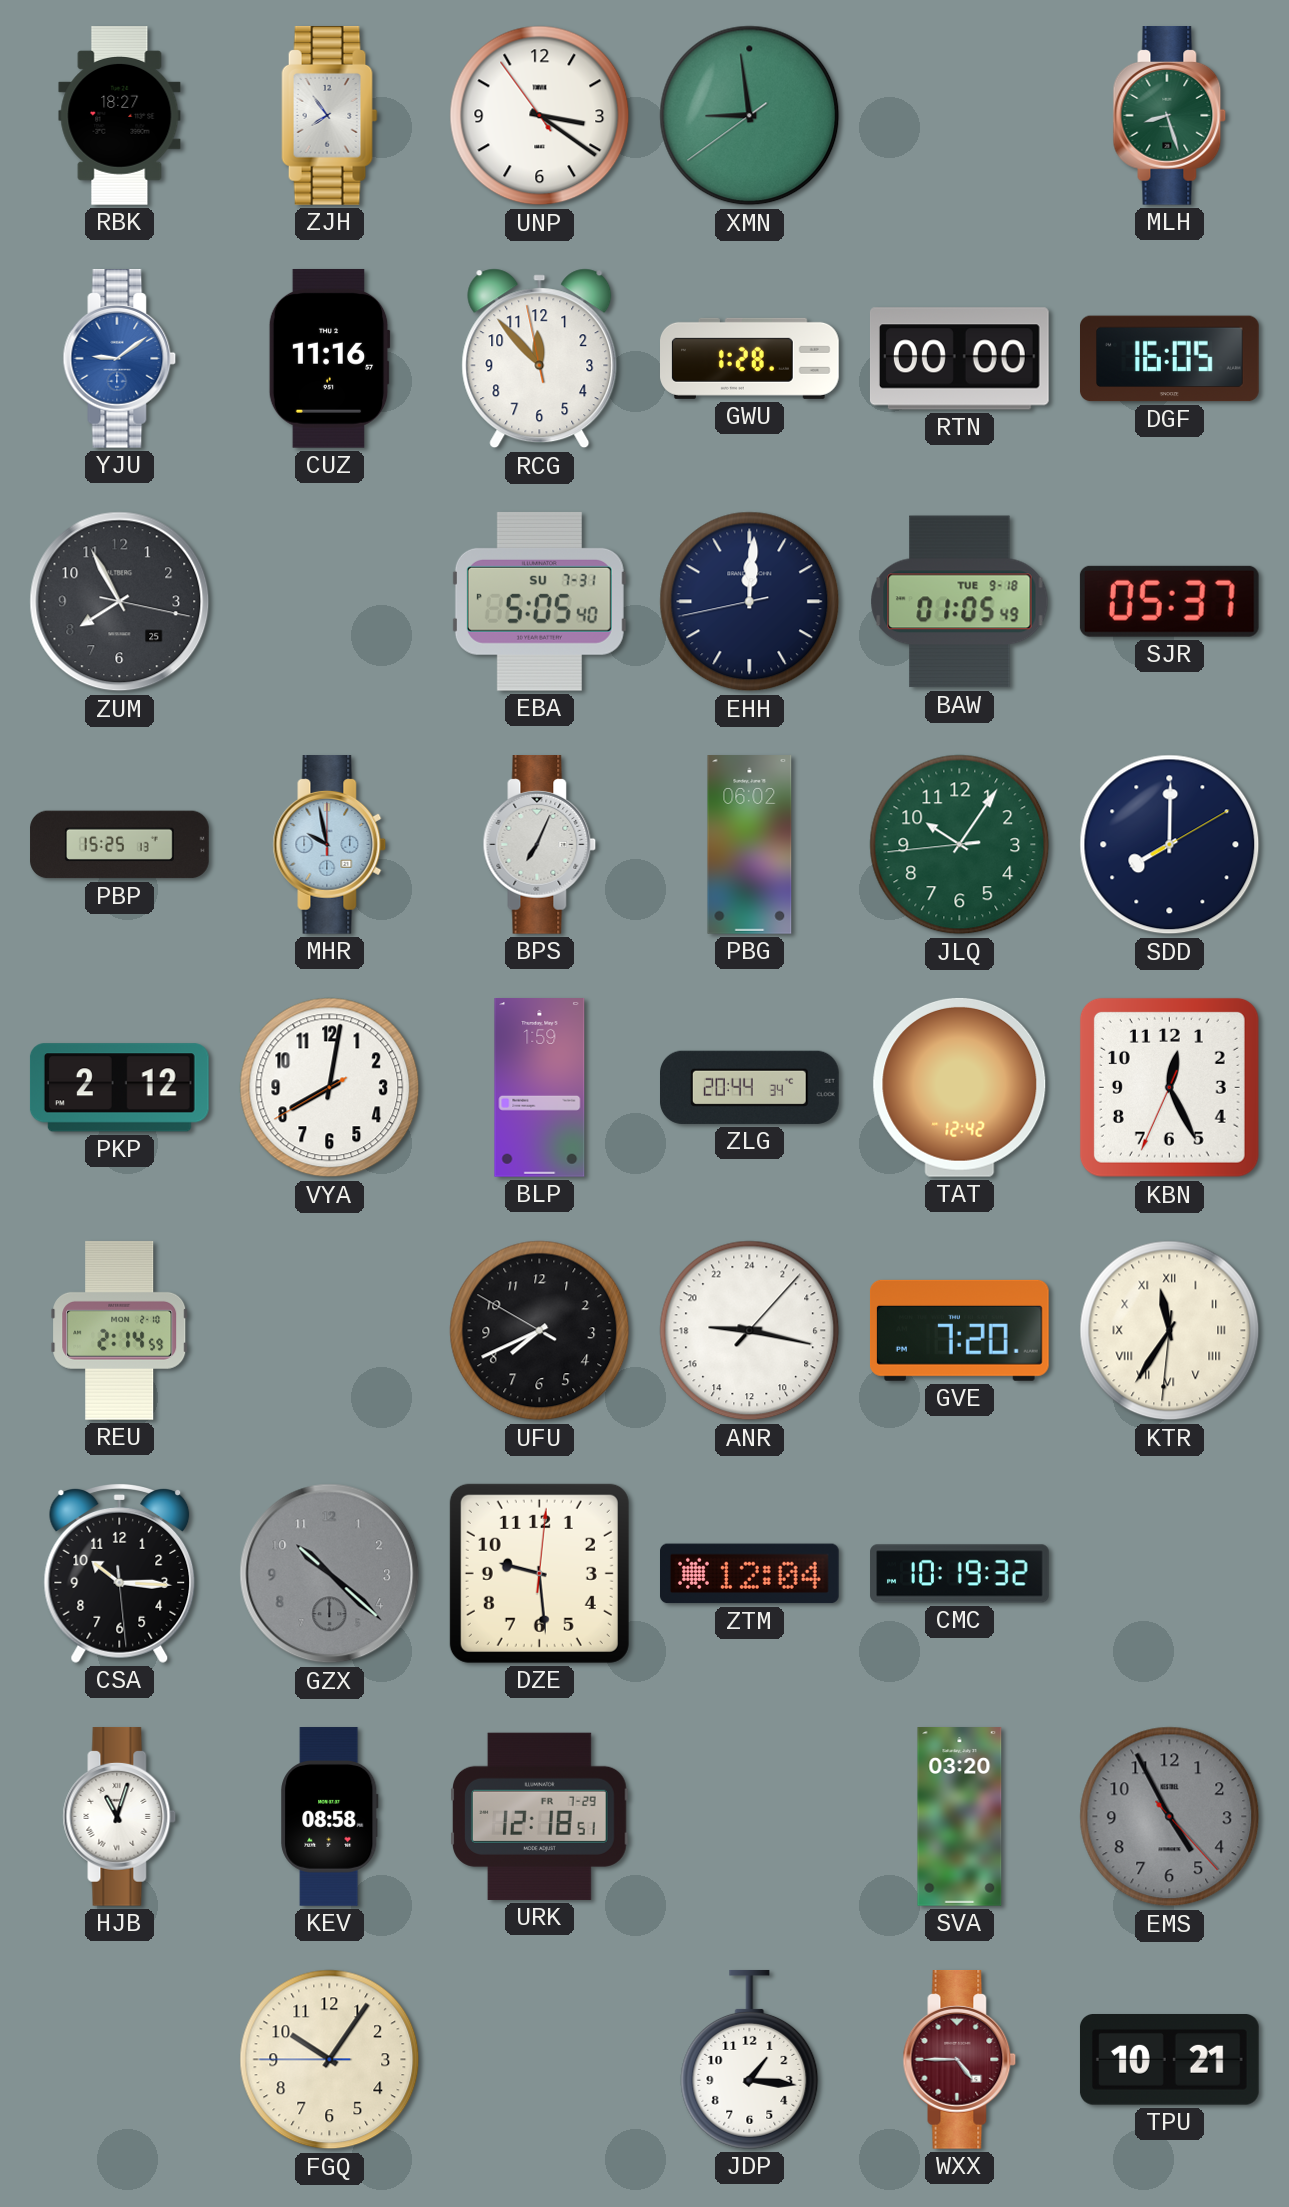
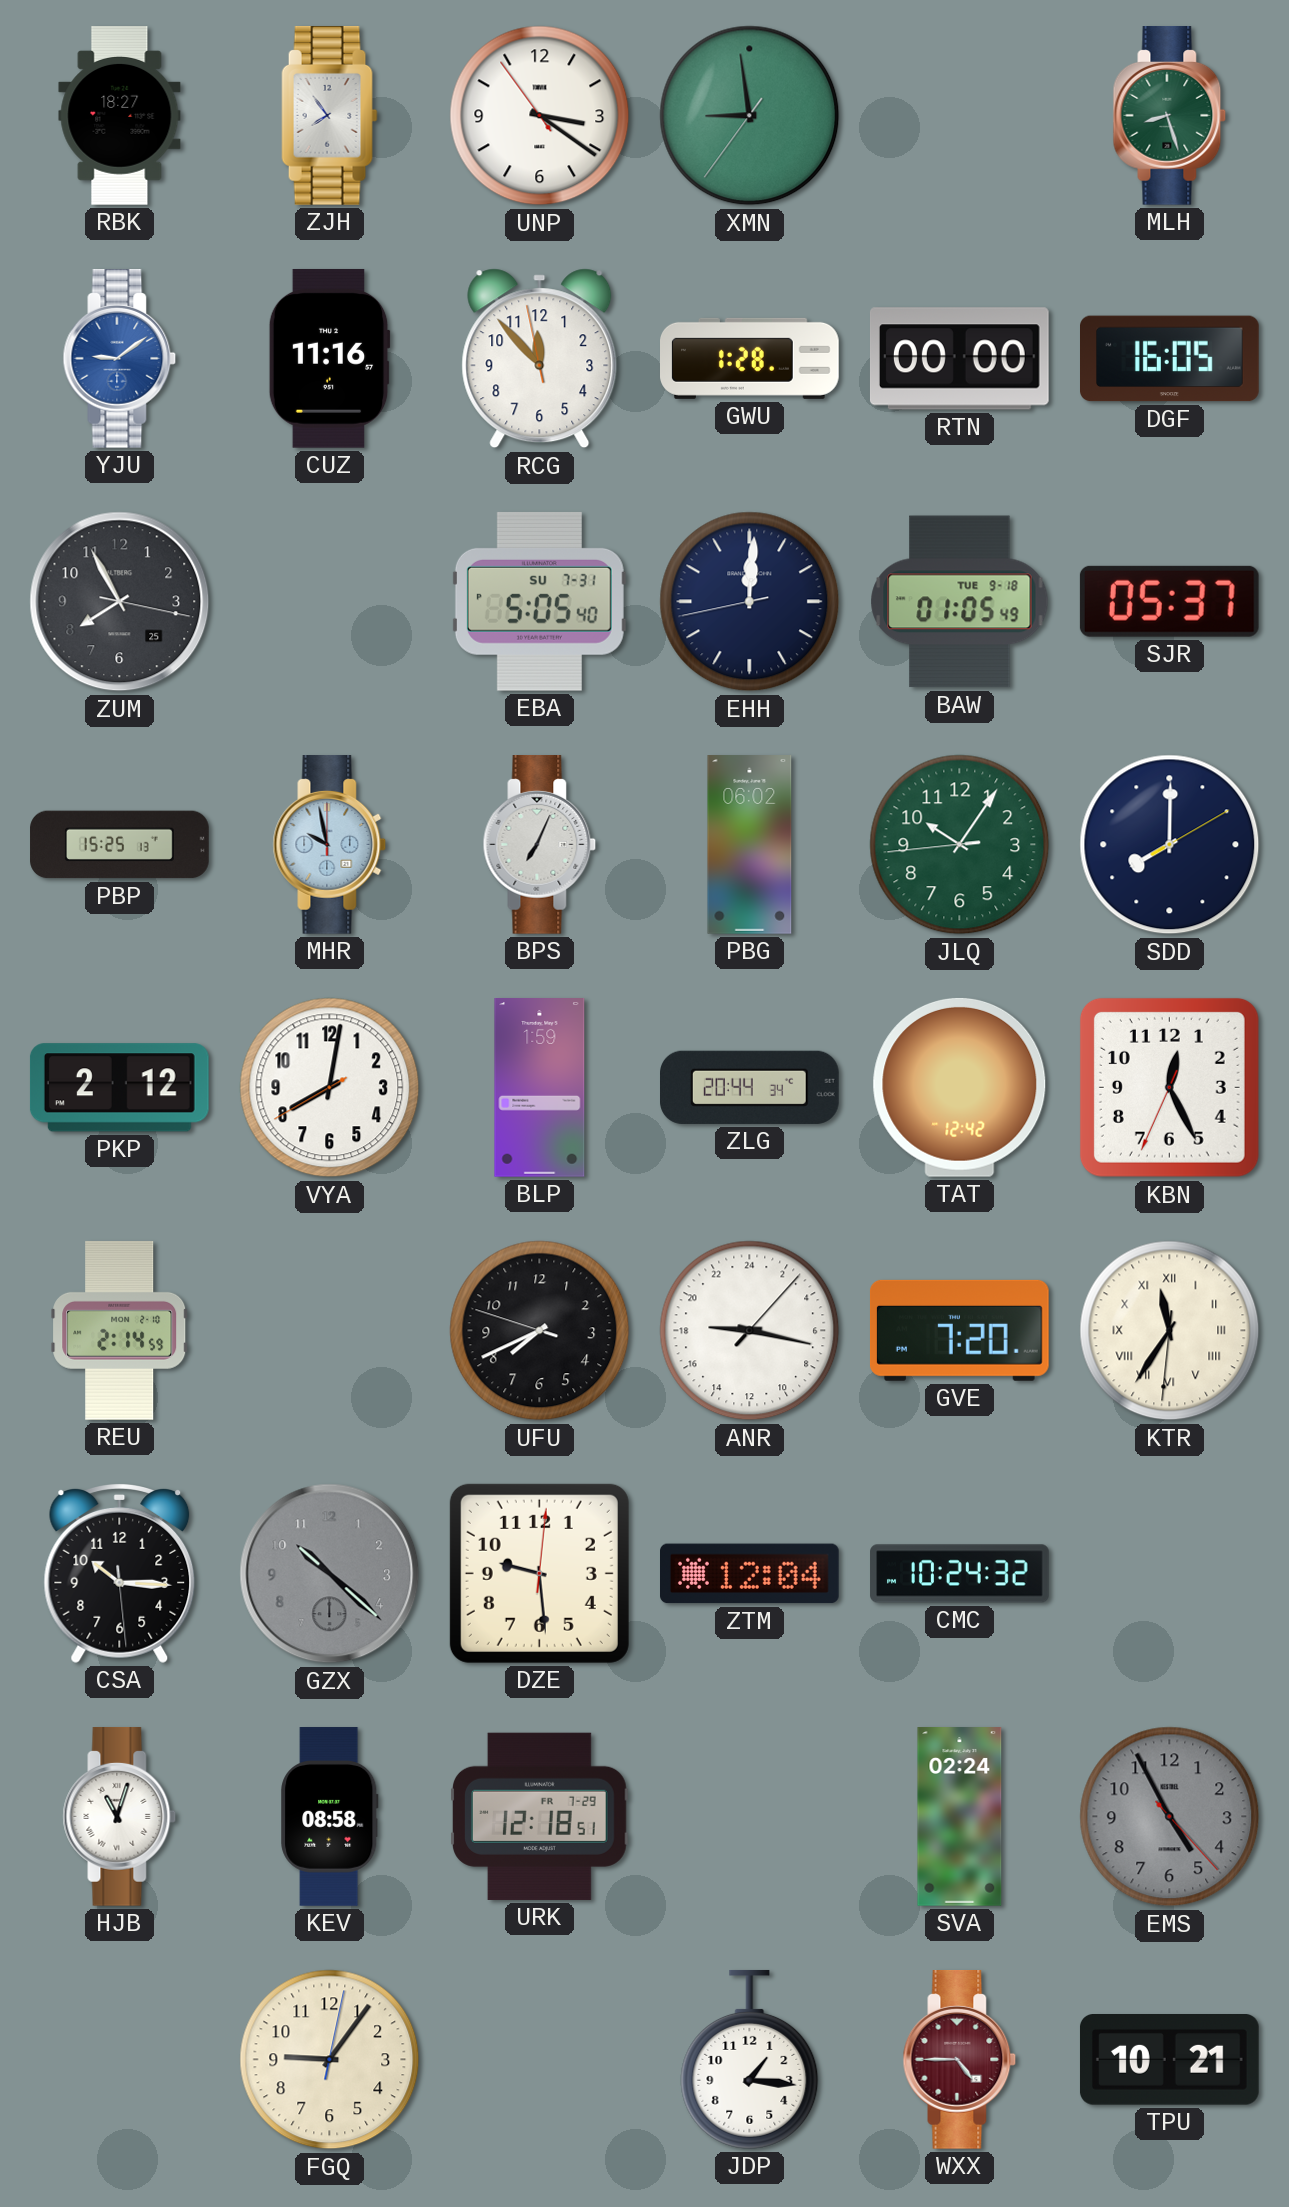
XMN: 8:58:39 -> 8:58:36
UFU: 7:40:50 -> 7:40:48
CMC: 10:19 -> 10:24
SVA: 03:20 -> 02:24
FGQ: 10:05 -> 9:06
